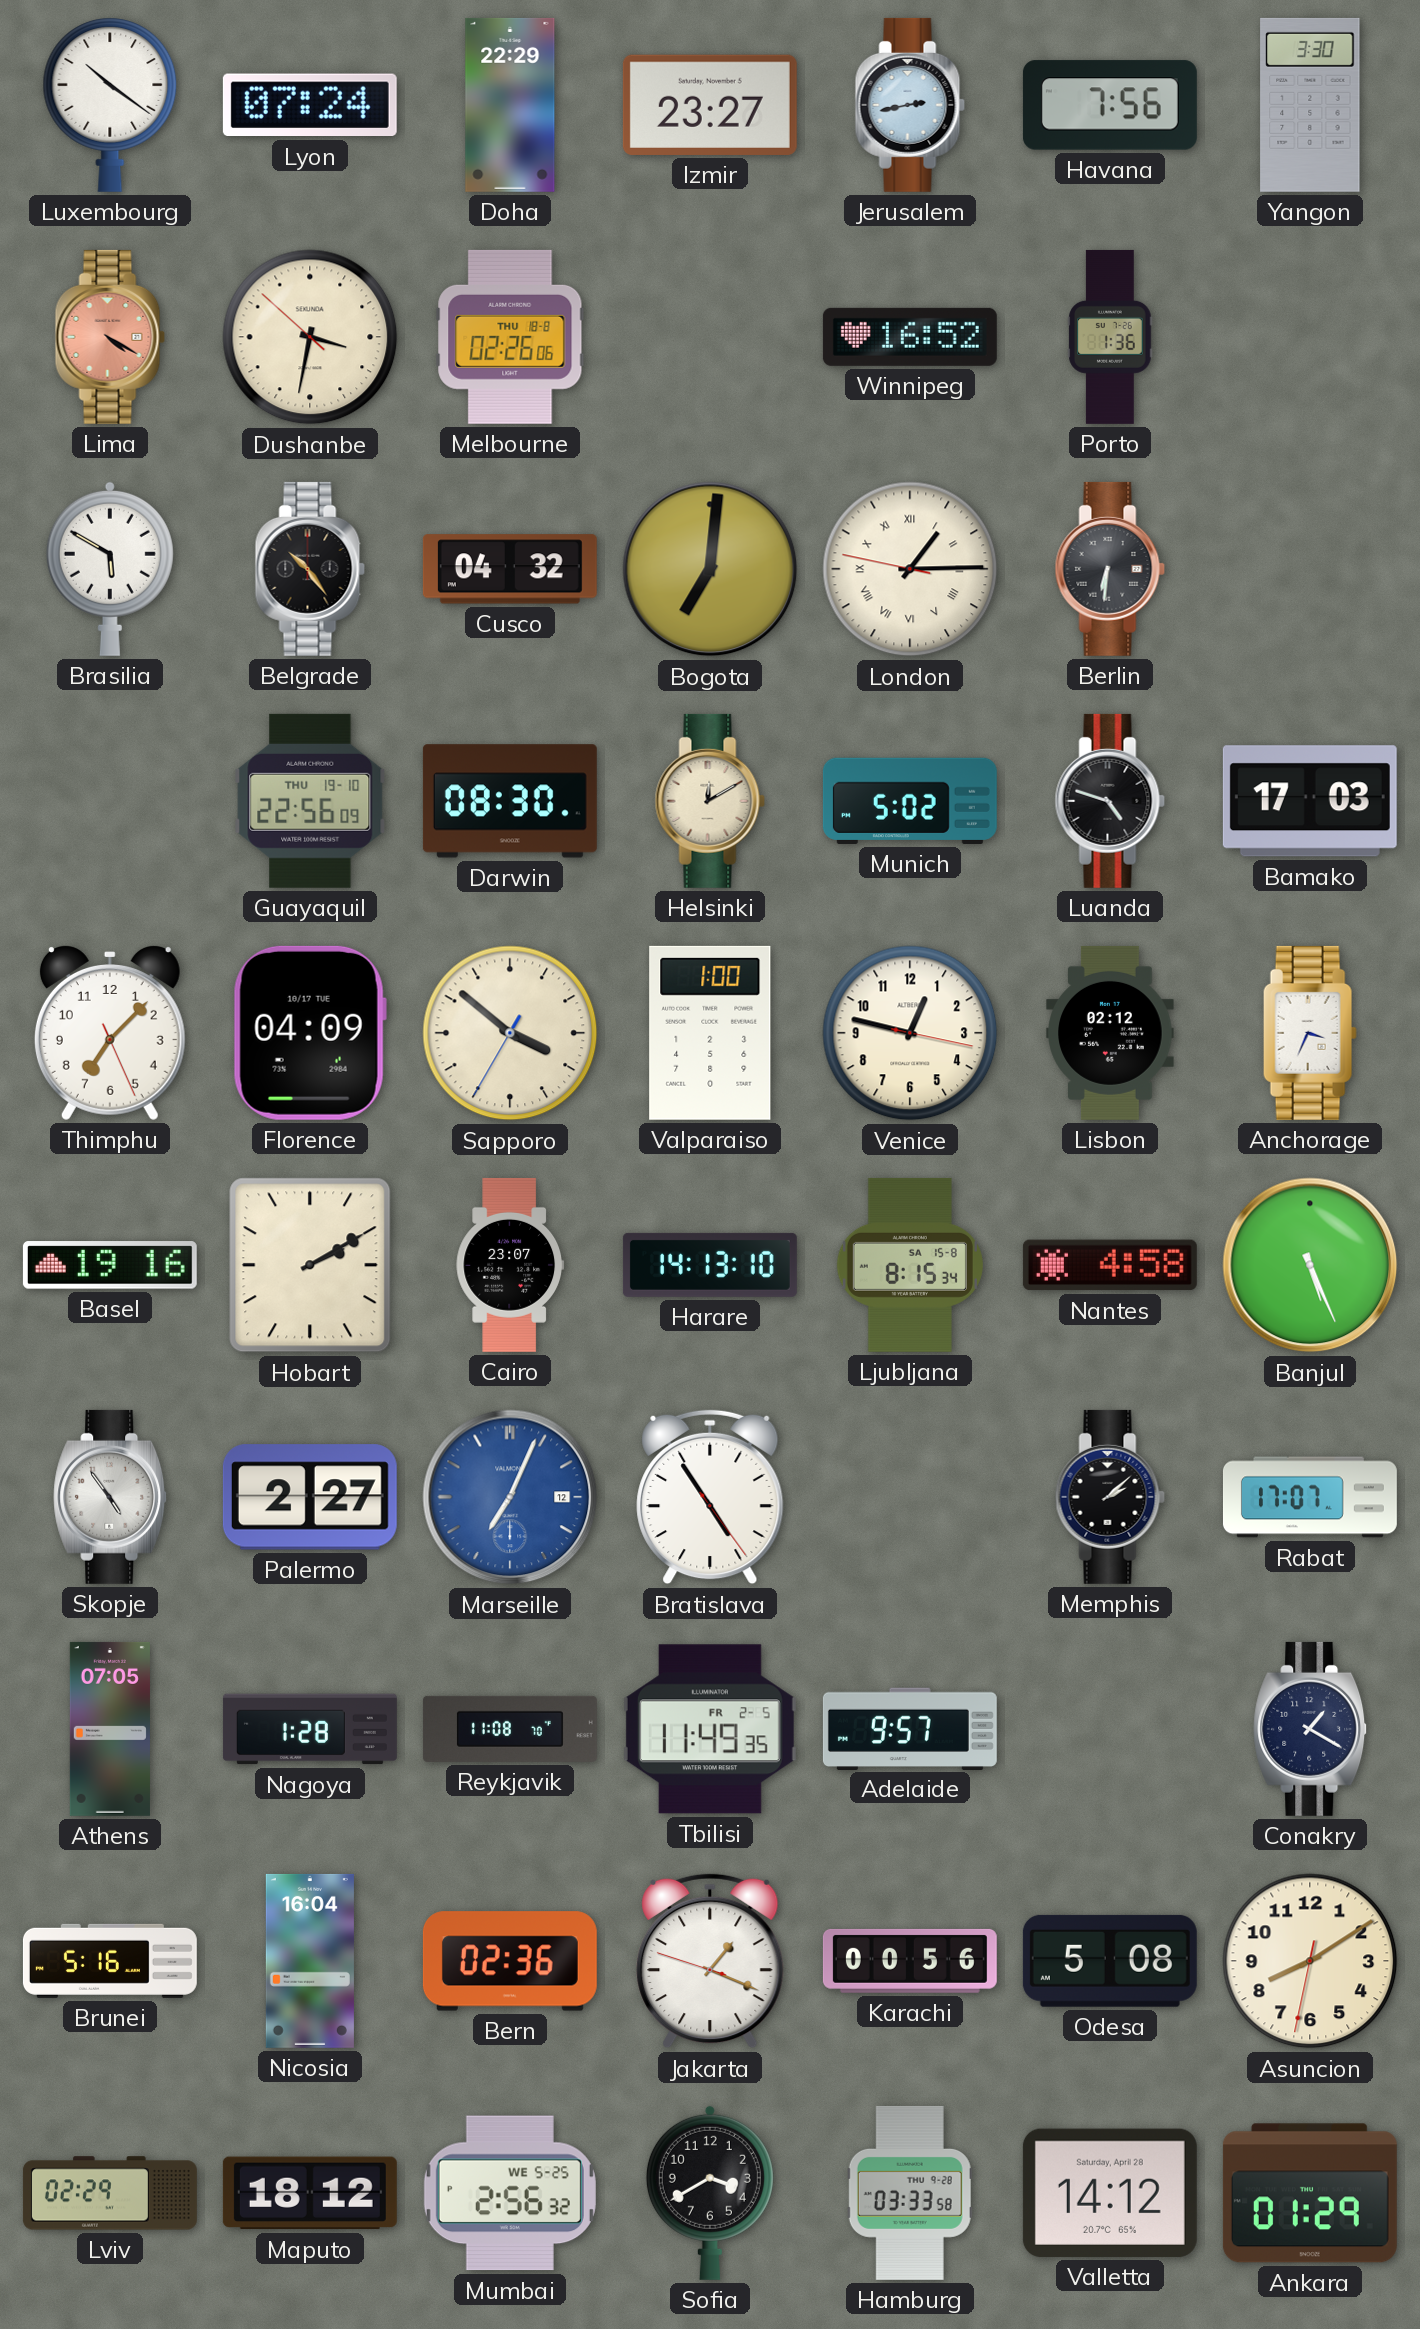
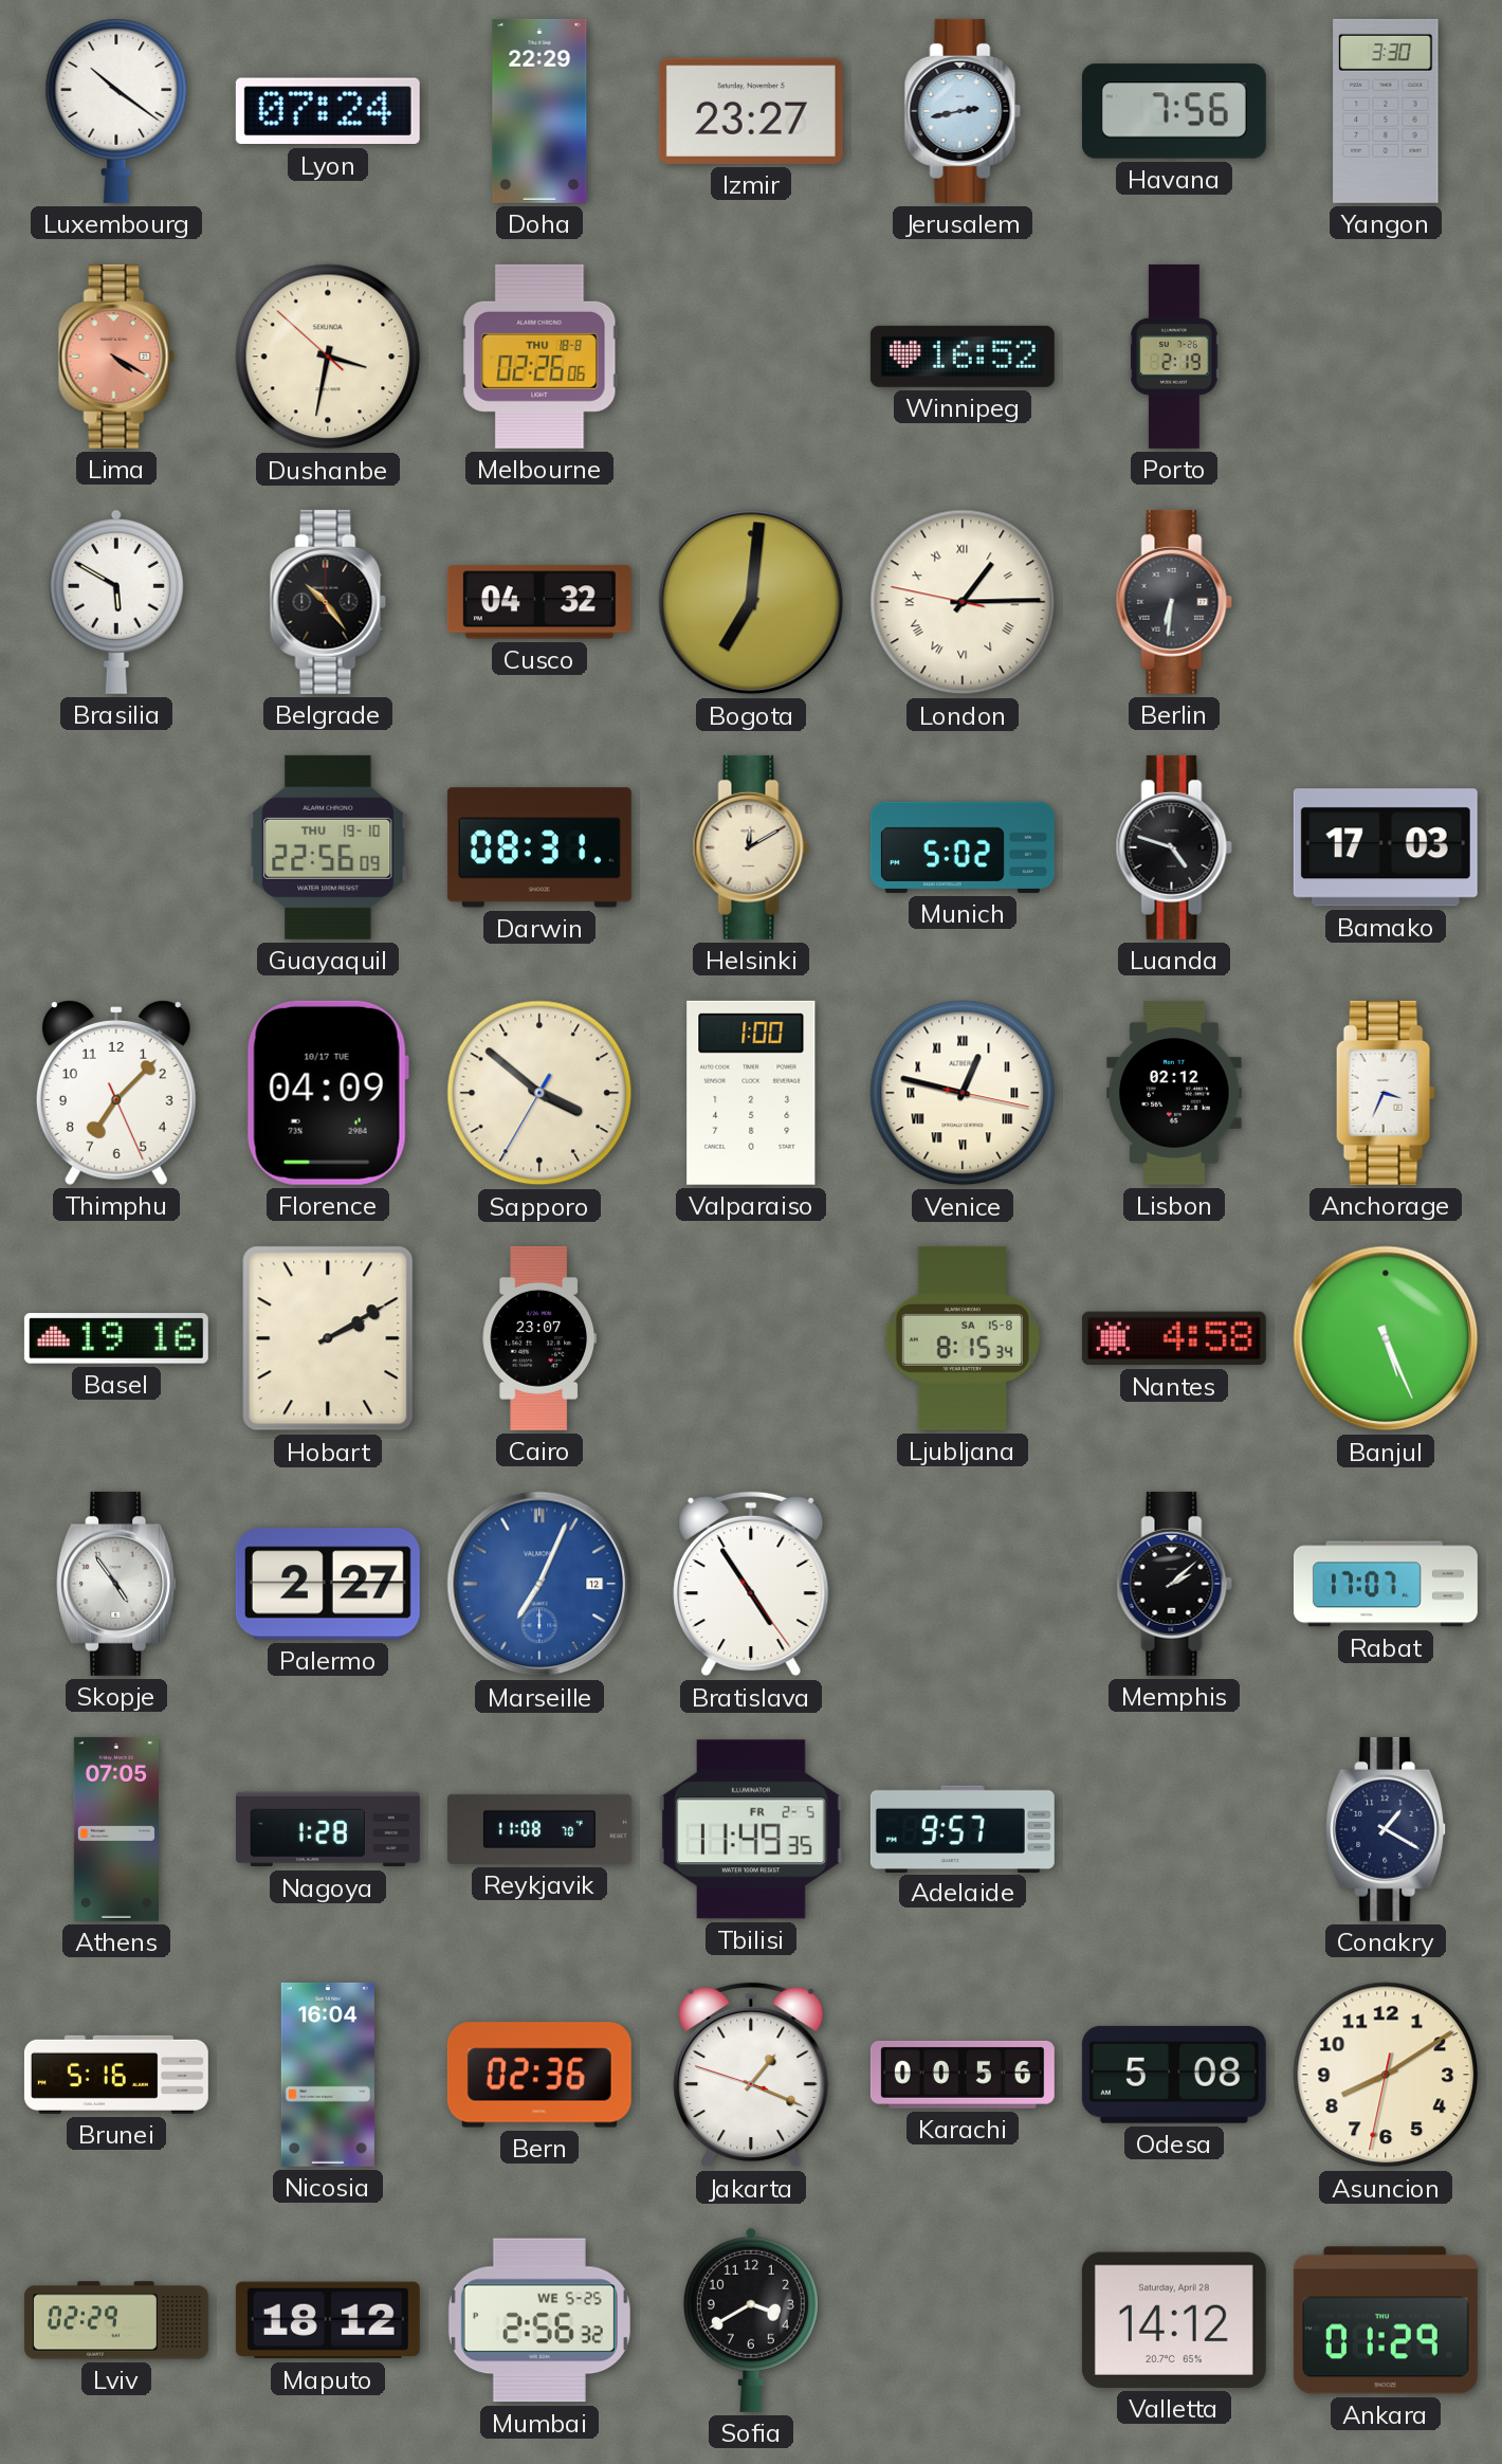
Porto: 1:36 -> 2:19
Darwin: 08:30 -> 08:31
Venice numerals: Arabic -> Roman
Harare: 14:13 -> none
Hamburg: 03:33 -> none
